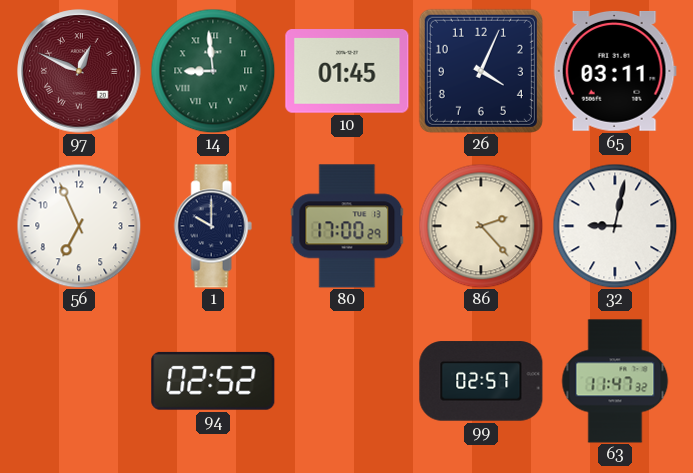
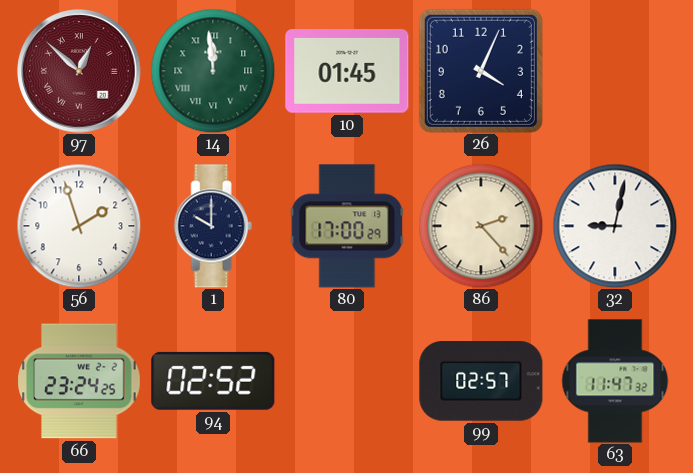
97: 12:49 -> 12:52
14: 8:59 -> 11:59
65: 03:11 -> none
56: 6:56 -> 1:57
66: none -> 23:24
